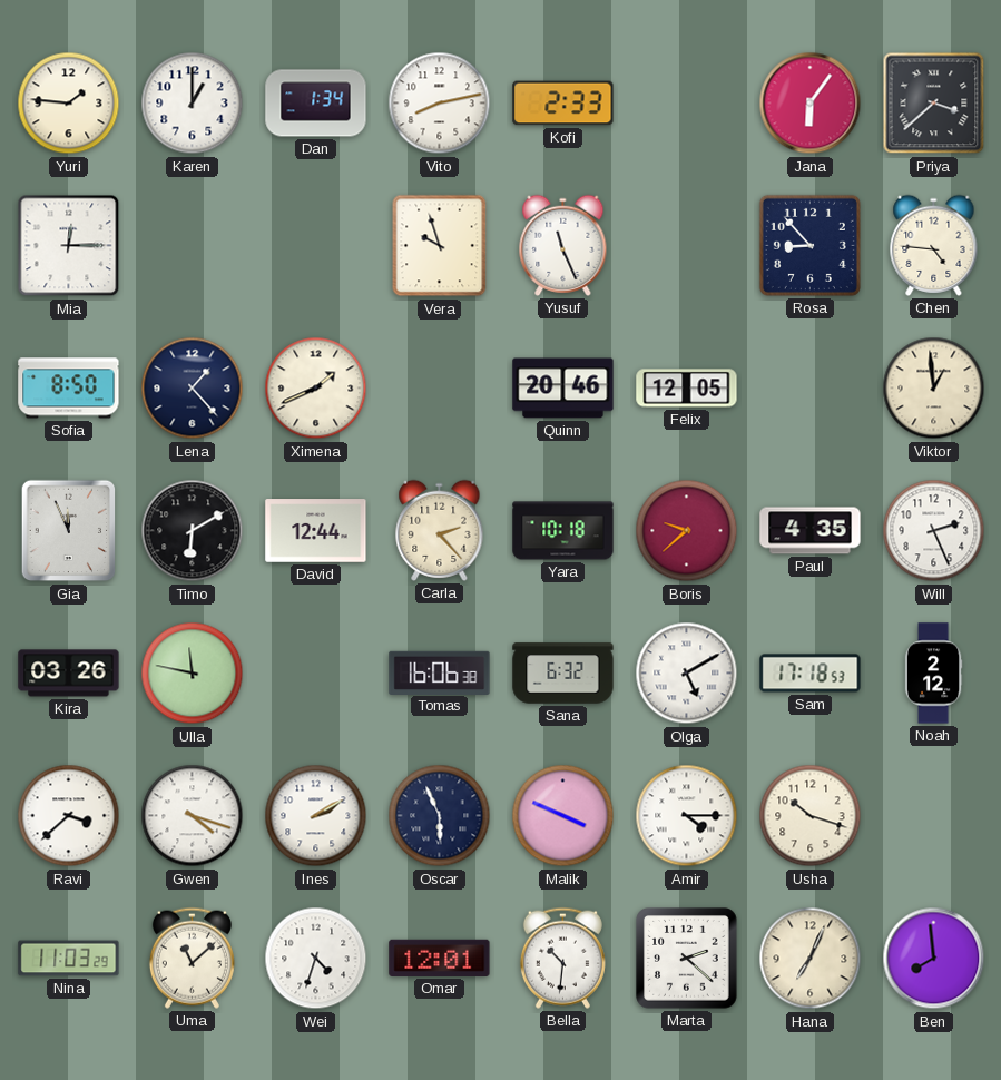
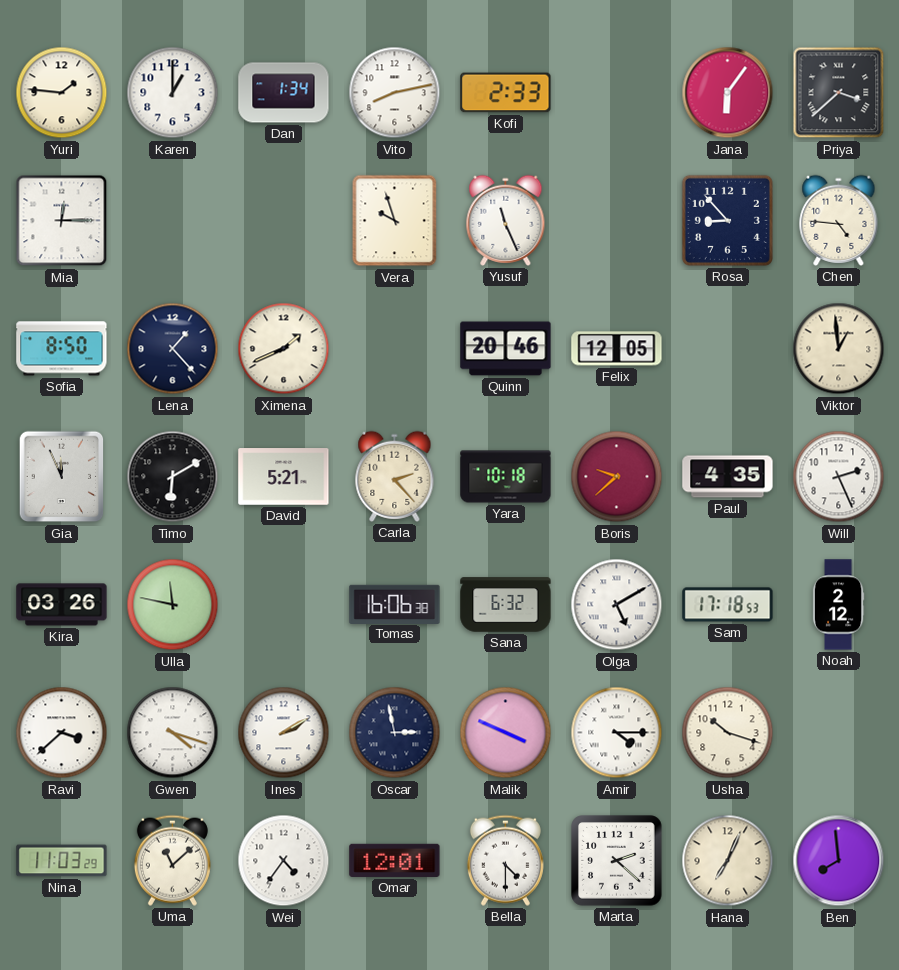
David: 12:44 -> 5:21
Oscar: 5:56 -> 2:58
Wei: 4:33 -> 4:36
Bella: 10:31 -> 4:30
